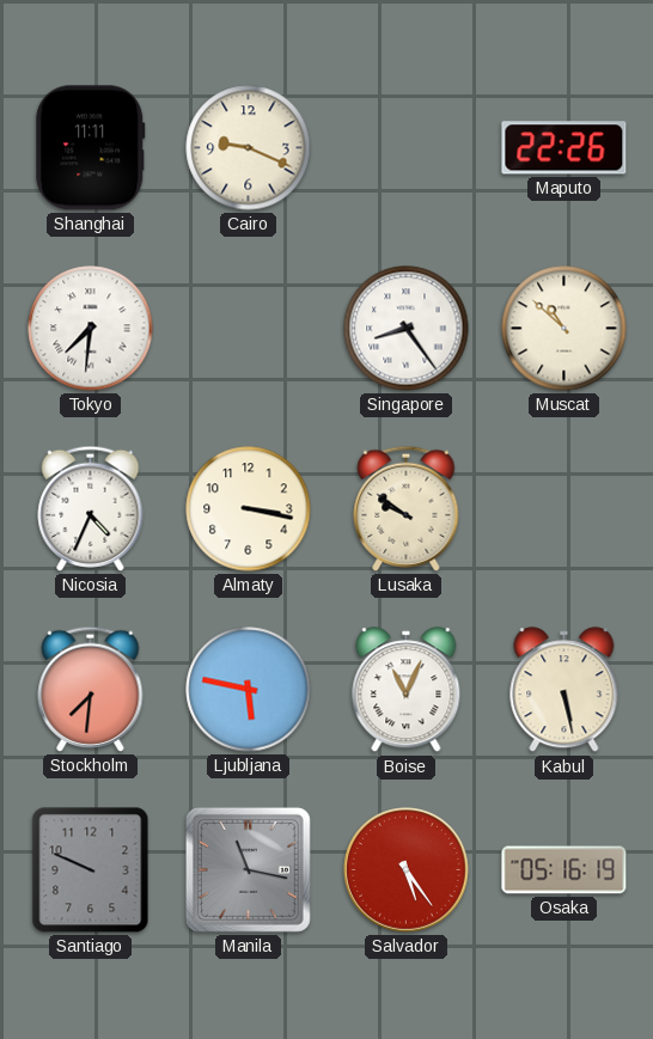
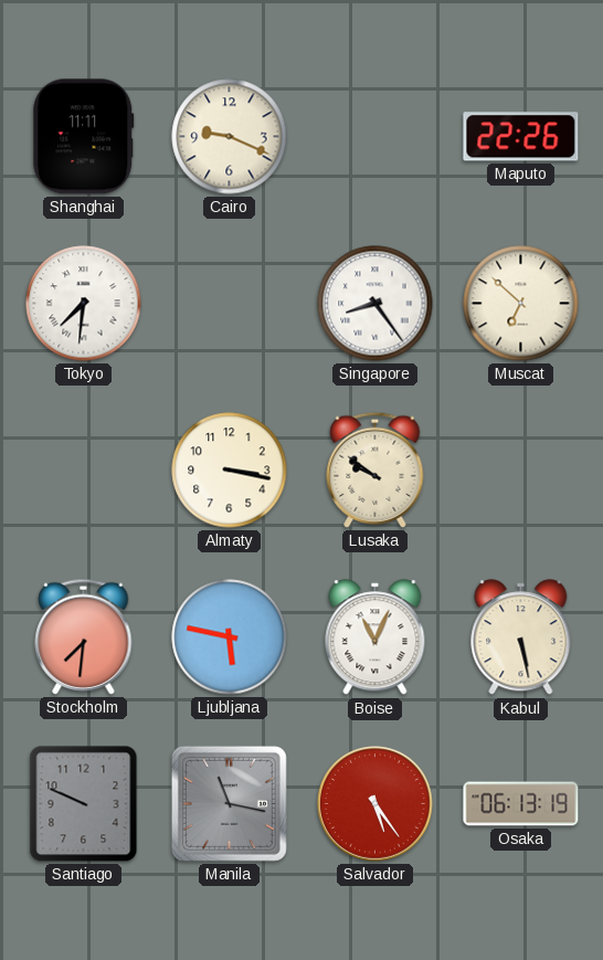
Muscat: 10:52 -> 6:52
Nicosia: 4:34 -> none
Osaka: 05:16 -> 06:13
